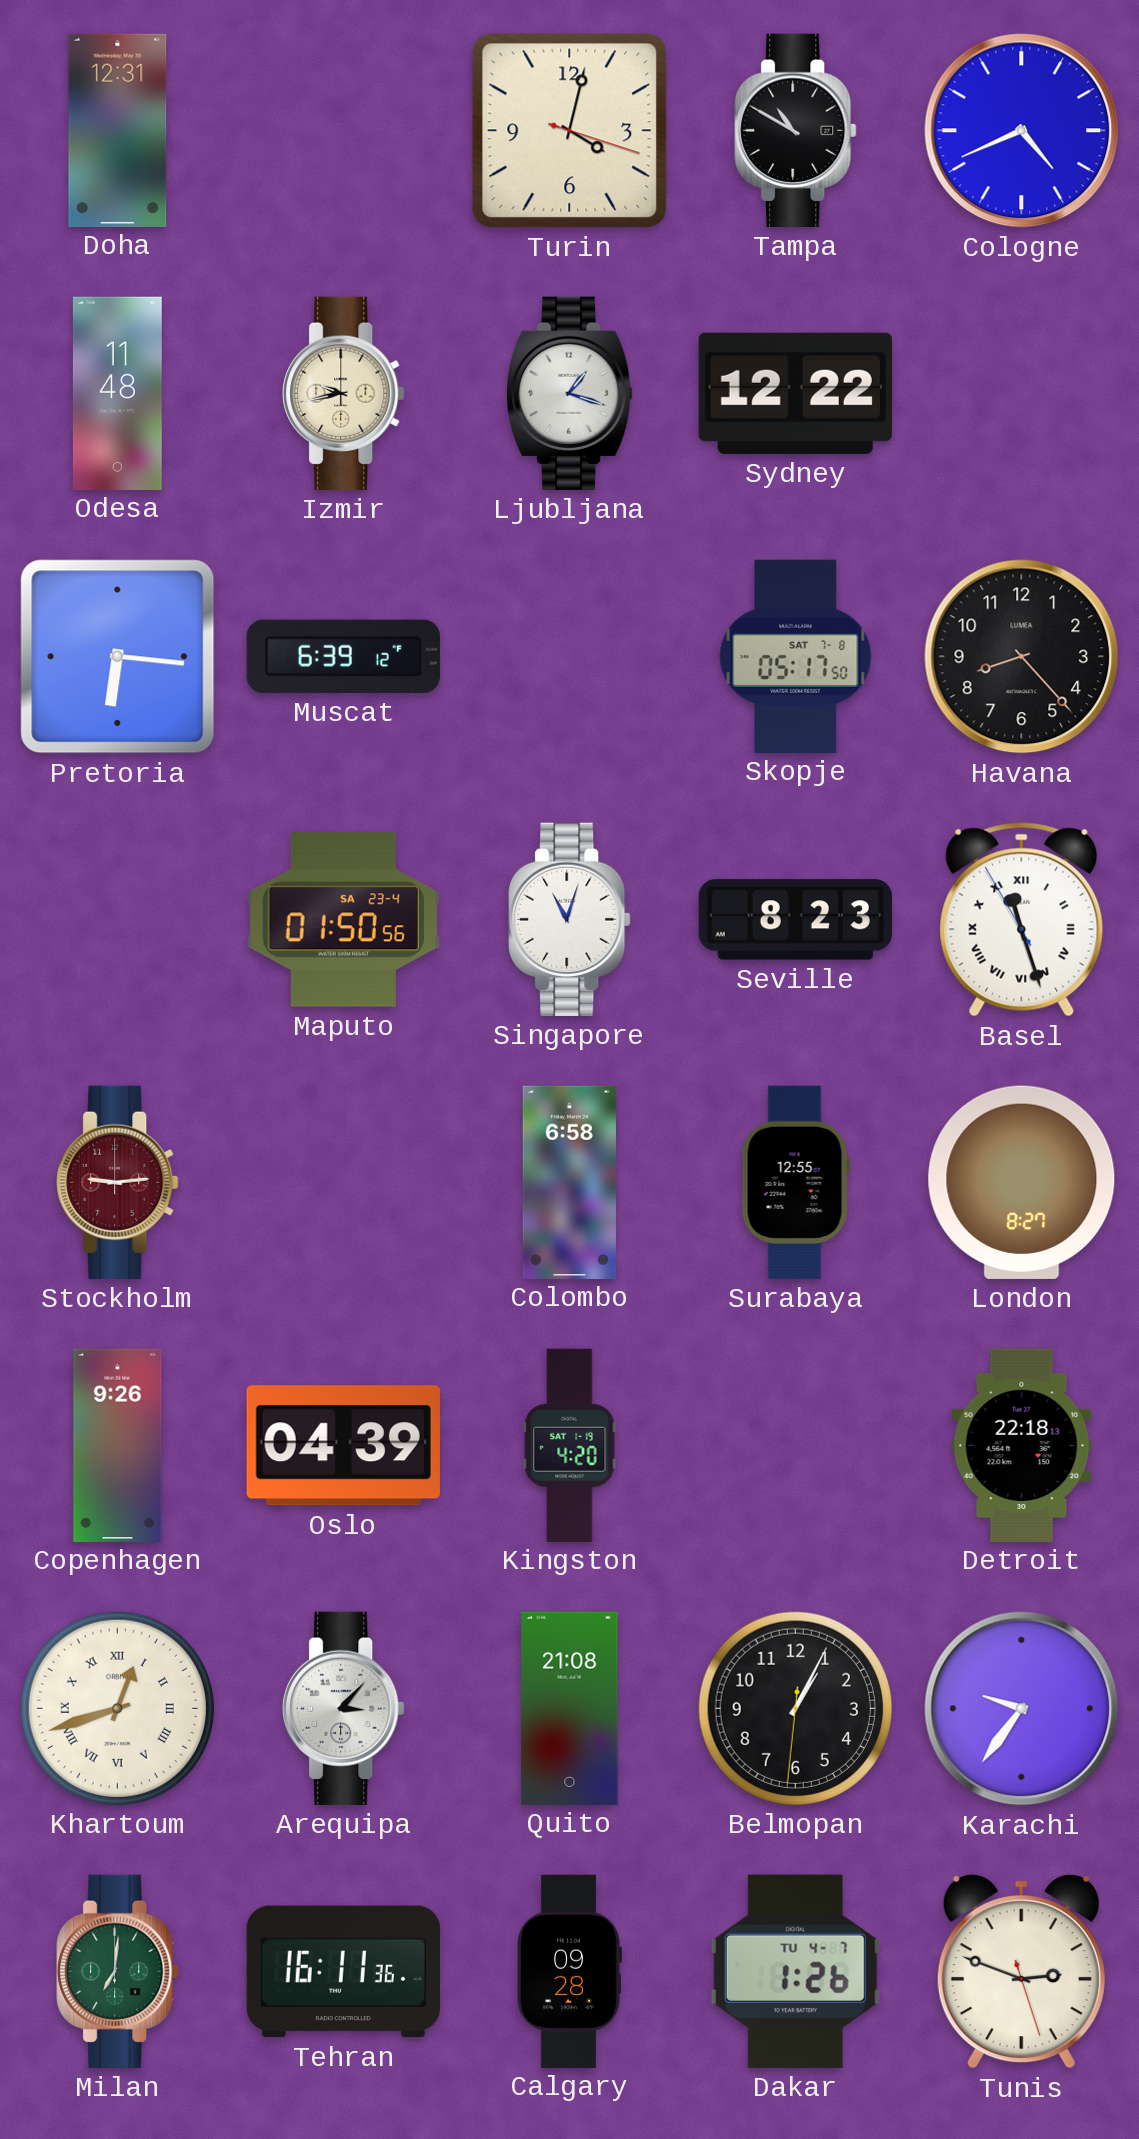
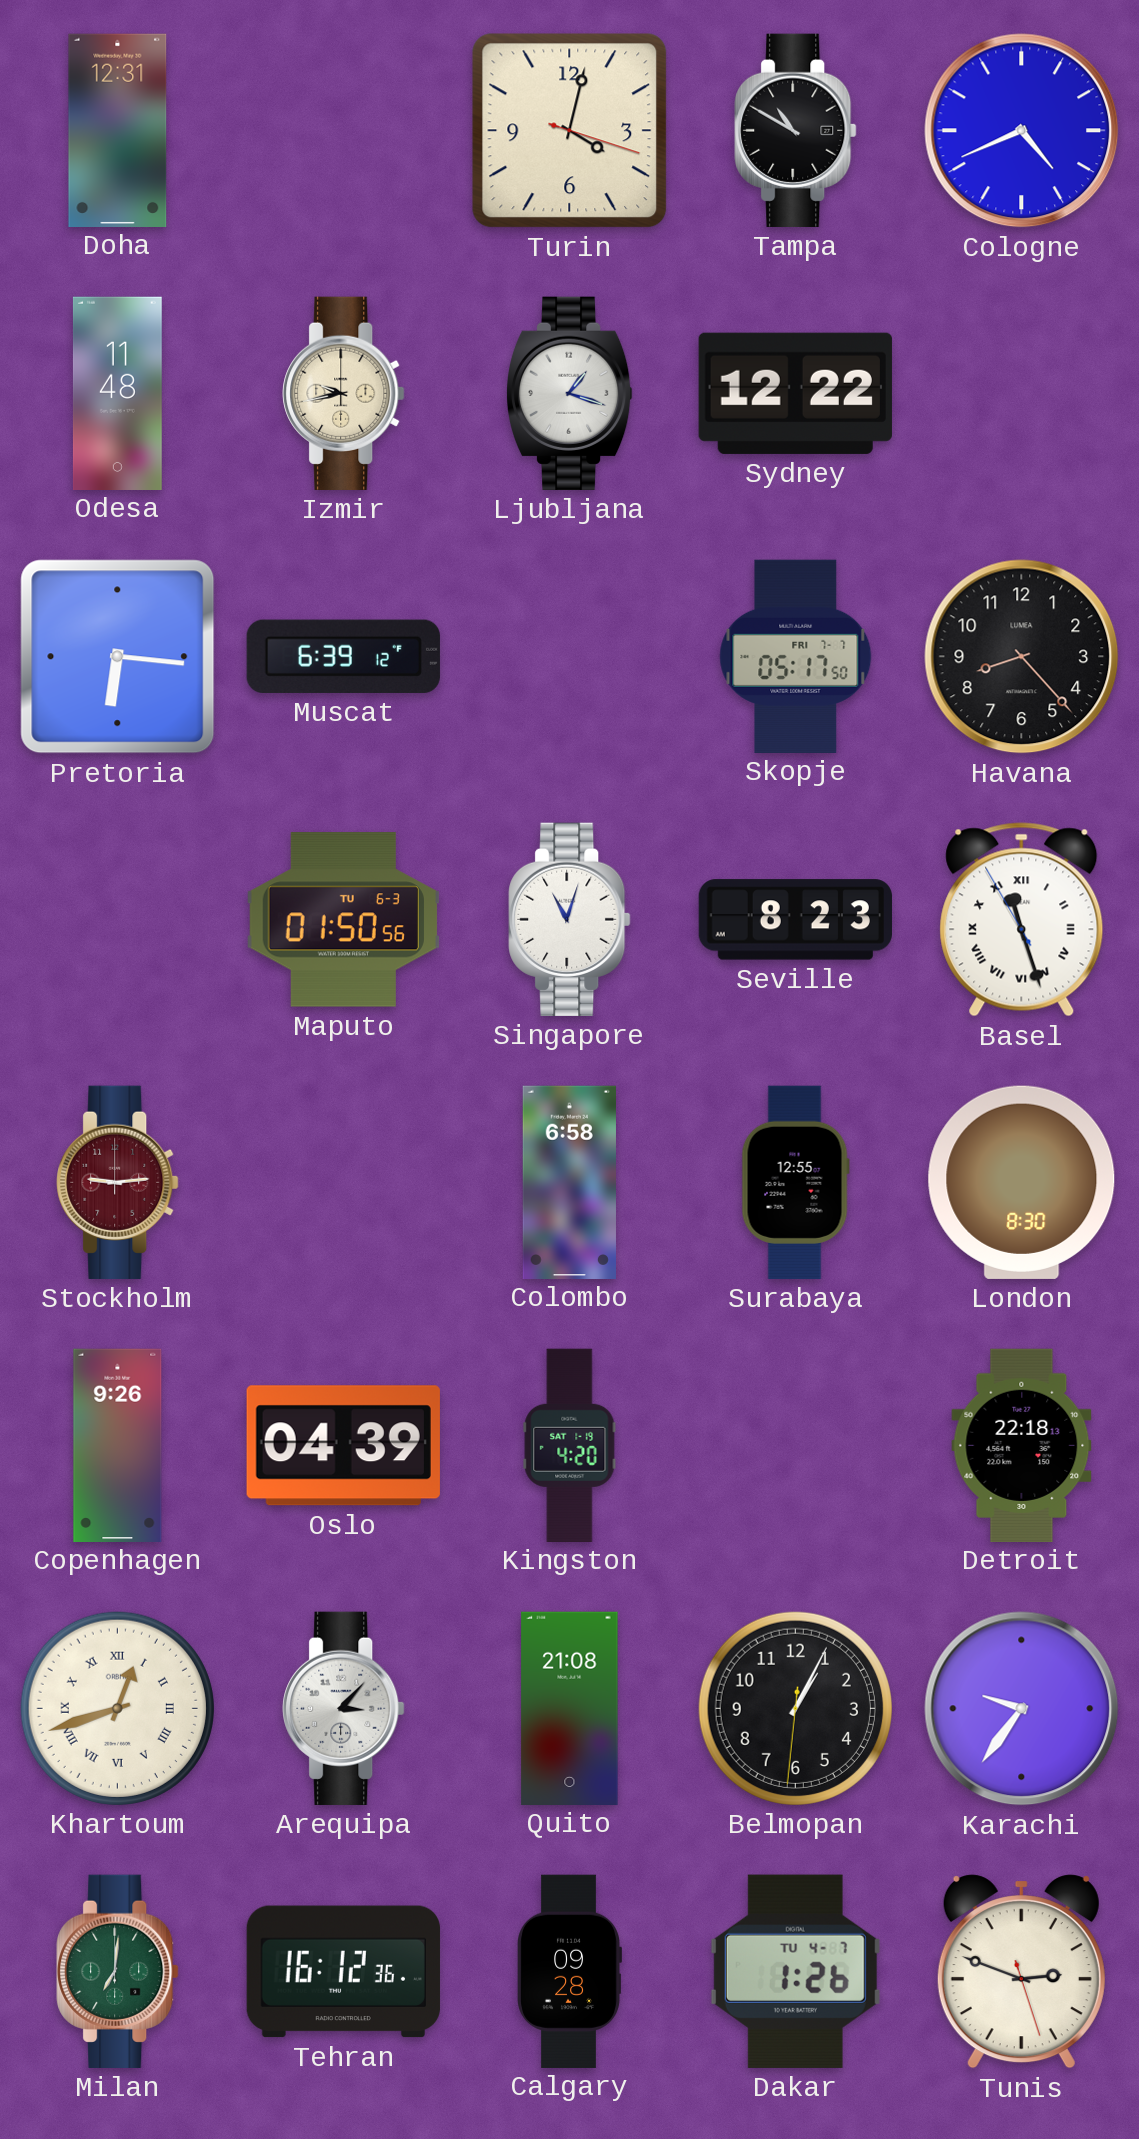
Skopje date: SAT 7-8 -> FRI 7-7
Maputo date: SA 23-4 -> TU 6-3
London: 8:27 -> 8:30
Tehran: 16:11 -> 16:12
